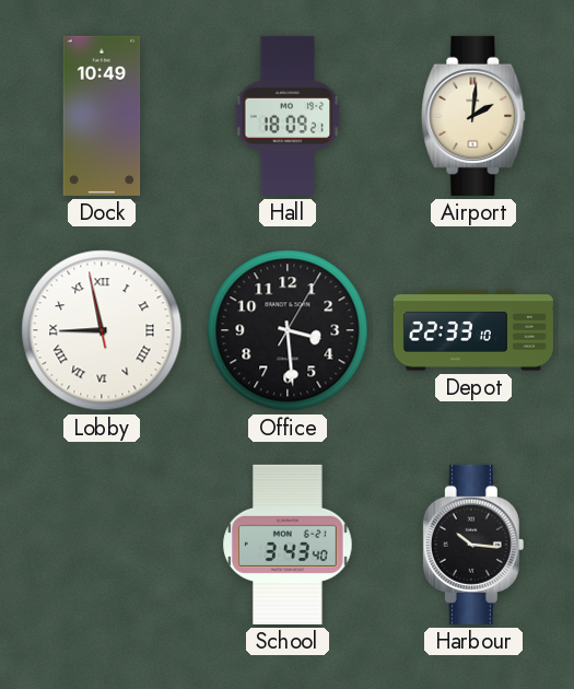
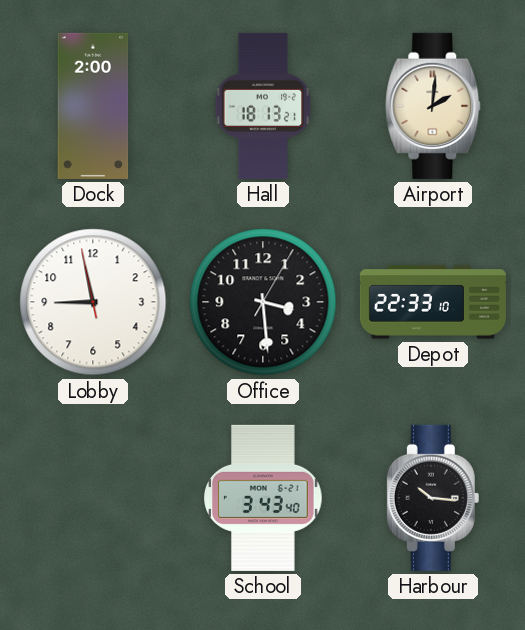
Dock: 10:49 -> 2:00
Hall: 18:09 -> 18:13
Lobby numerals: Roman -> Arabic
